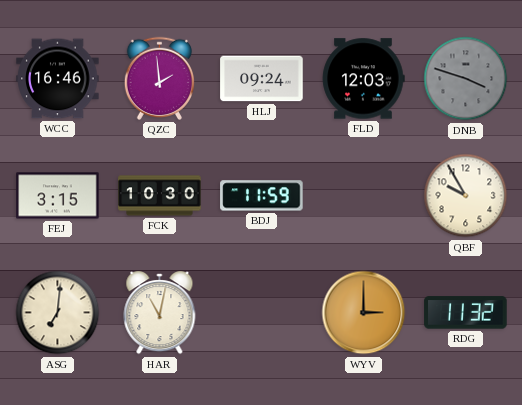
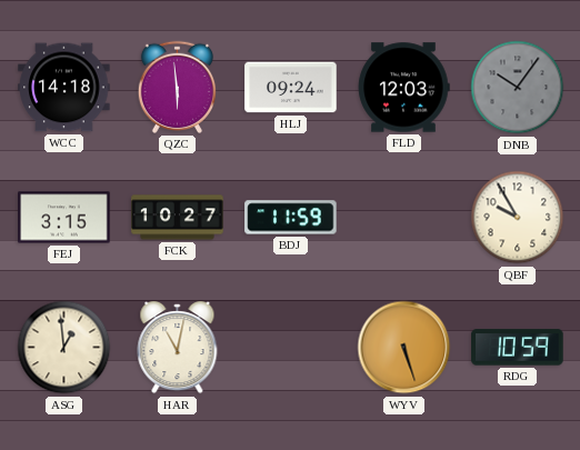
WCC: 16:46 -> 14:18
QZC: 1:59 -> 5:59
DNB: 3:48 -> 10:06
FCK: 10:30 -> 10:27
ASG: 7:01 -> 12:59
WYV: 3:00 -> 5:27
RDG: 11:32 -> 10:59
